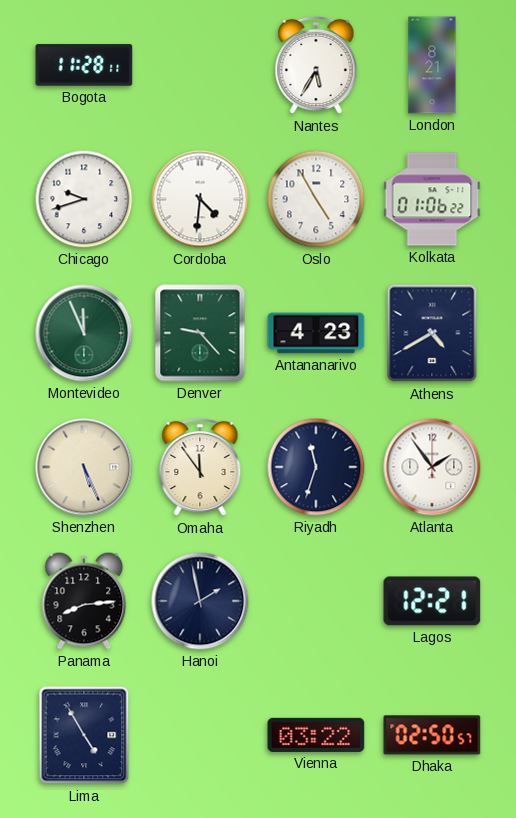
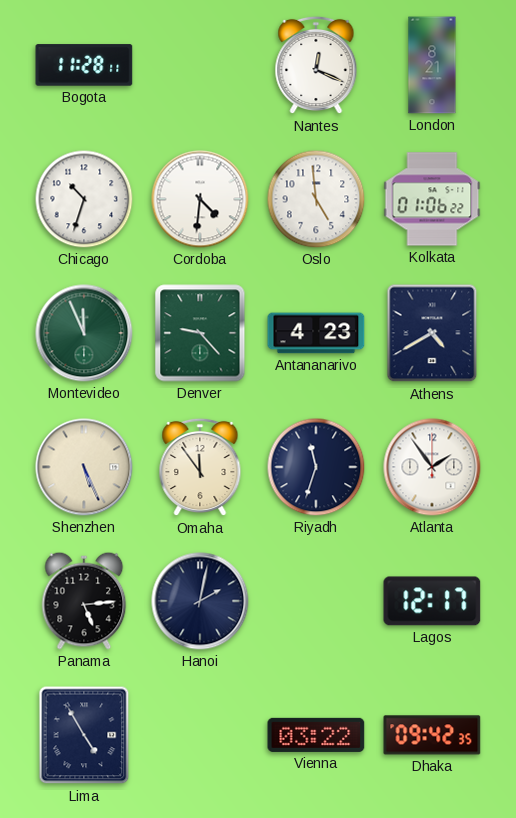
Nantes: 5:35 -> 12:19
Chicago: 9:42 -> 10:33
Oslo: 4:55 -> 4:59
Panama: 8:14 -> 5:14
Hanoi: 1:58 -> 2:02
Lagos: 12:21 -> 12:17
Dhaka: 02:50 -> 09:42
